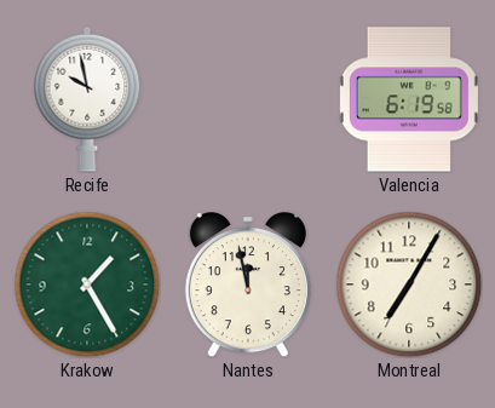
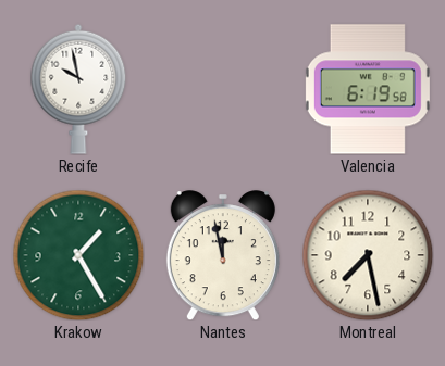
Montreal: 7:05 -> 7:28
